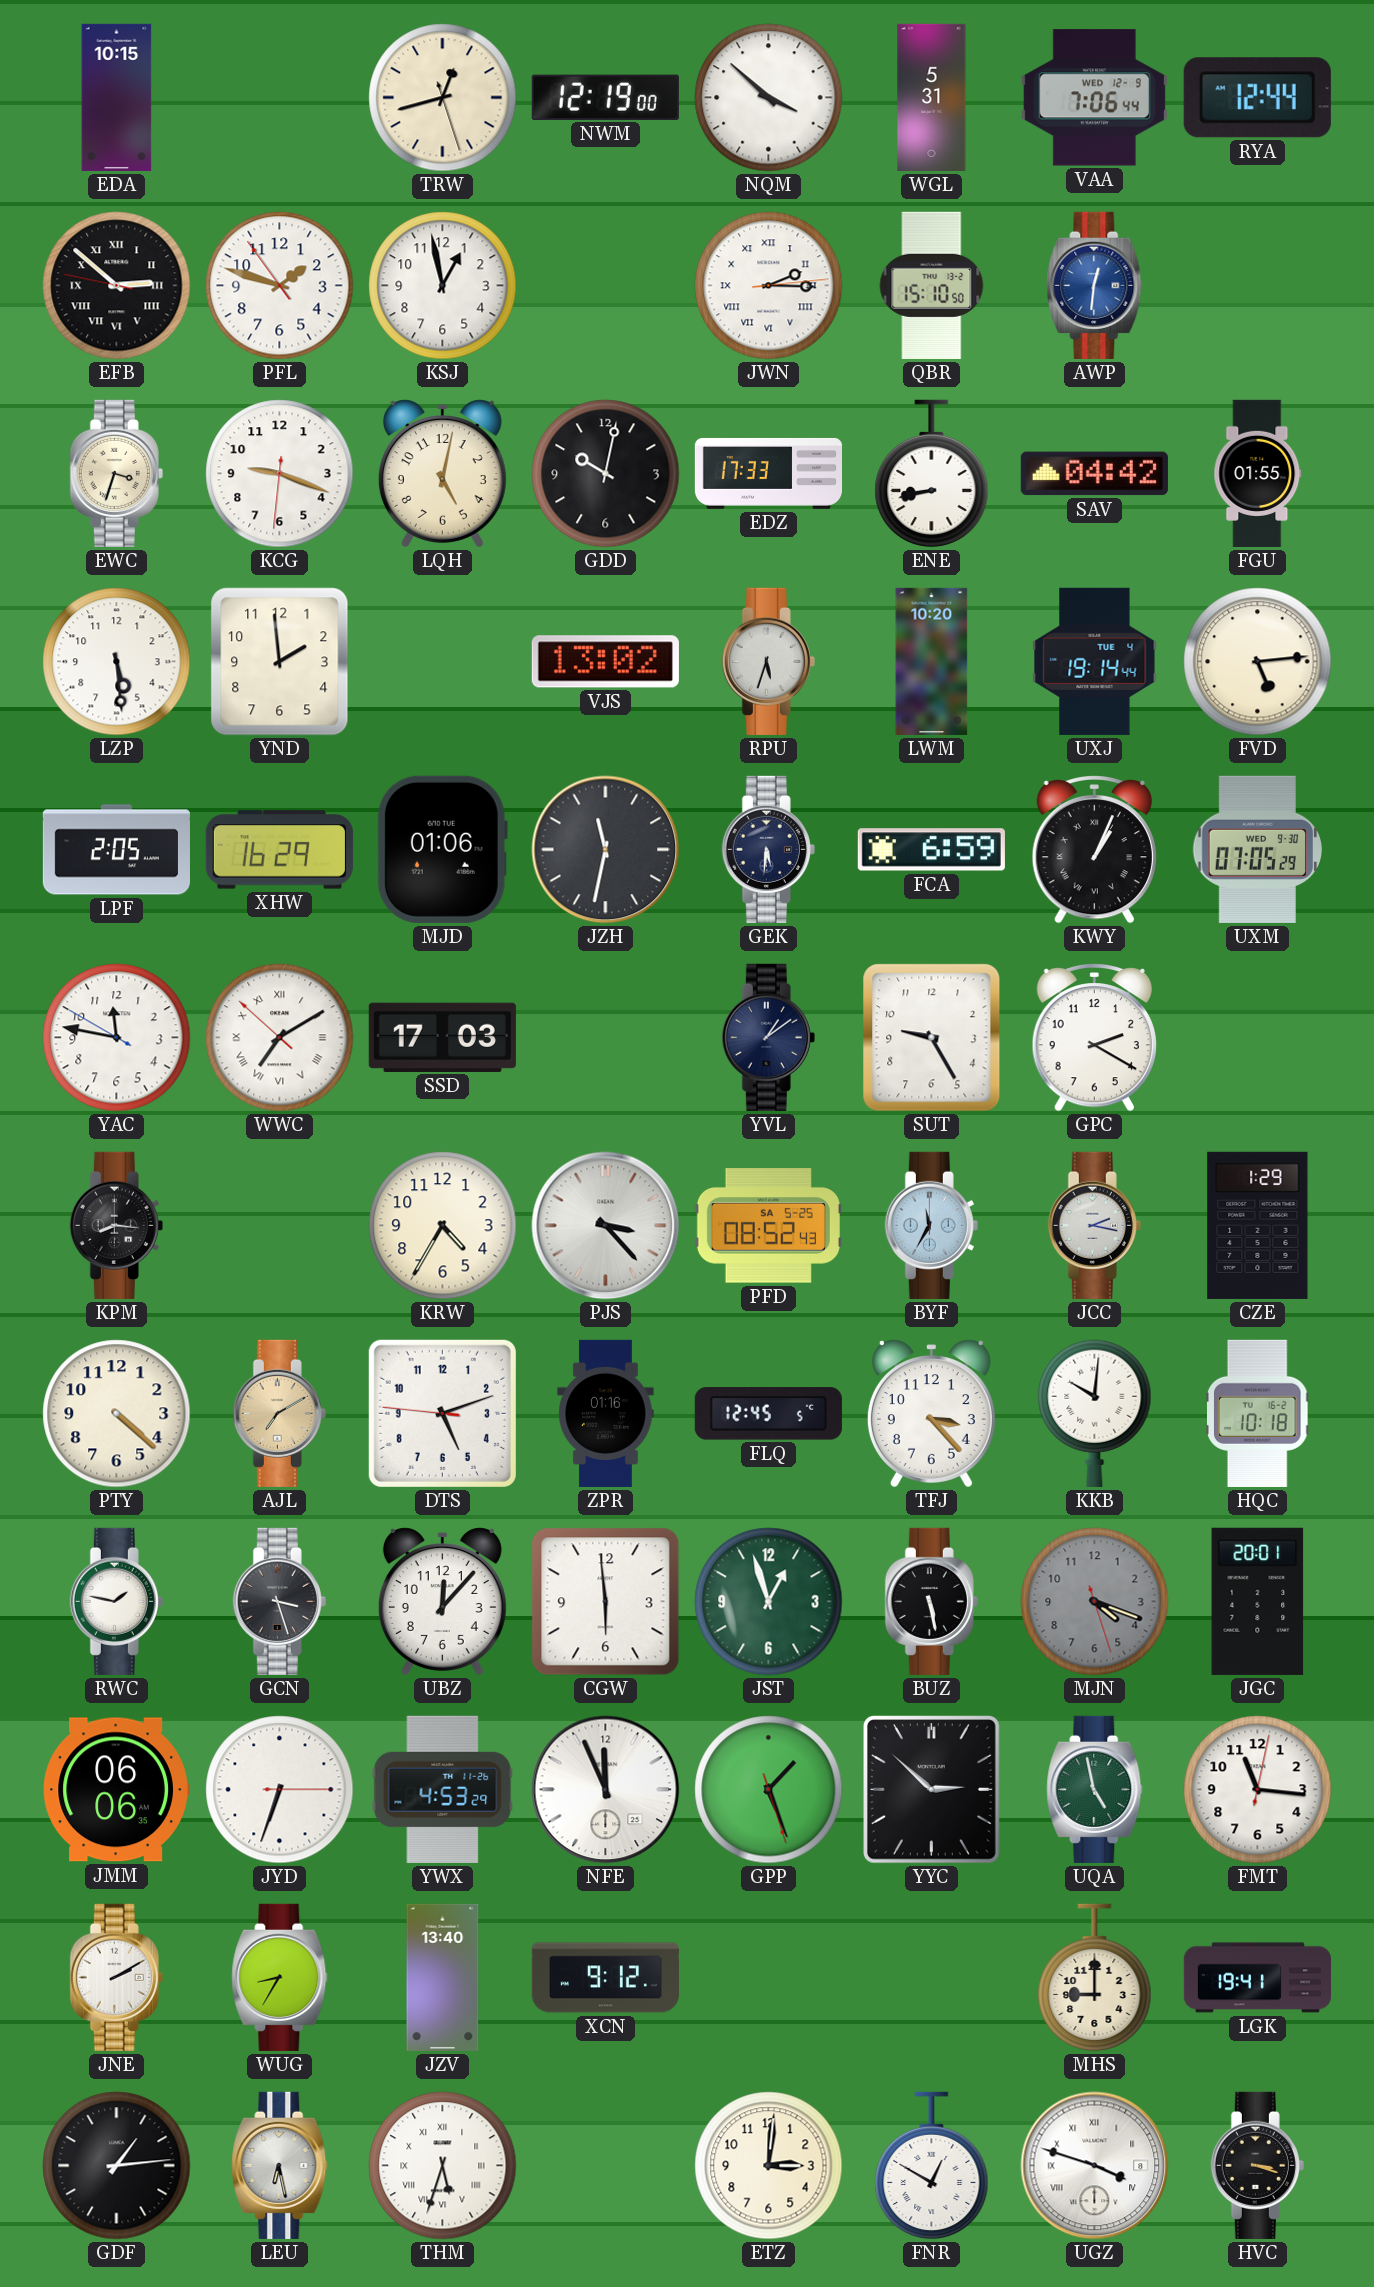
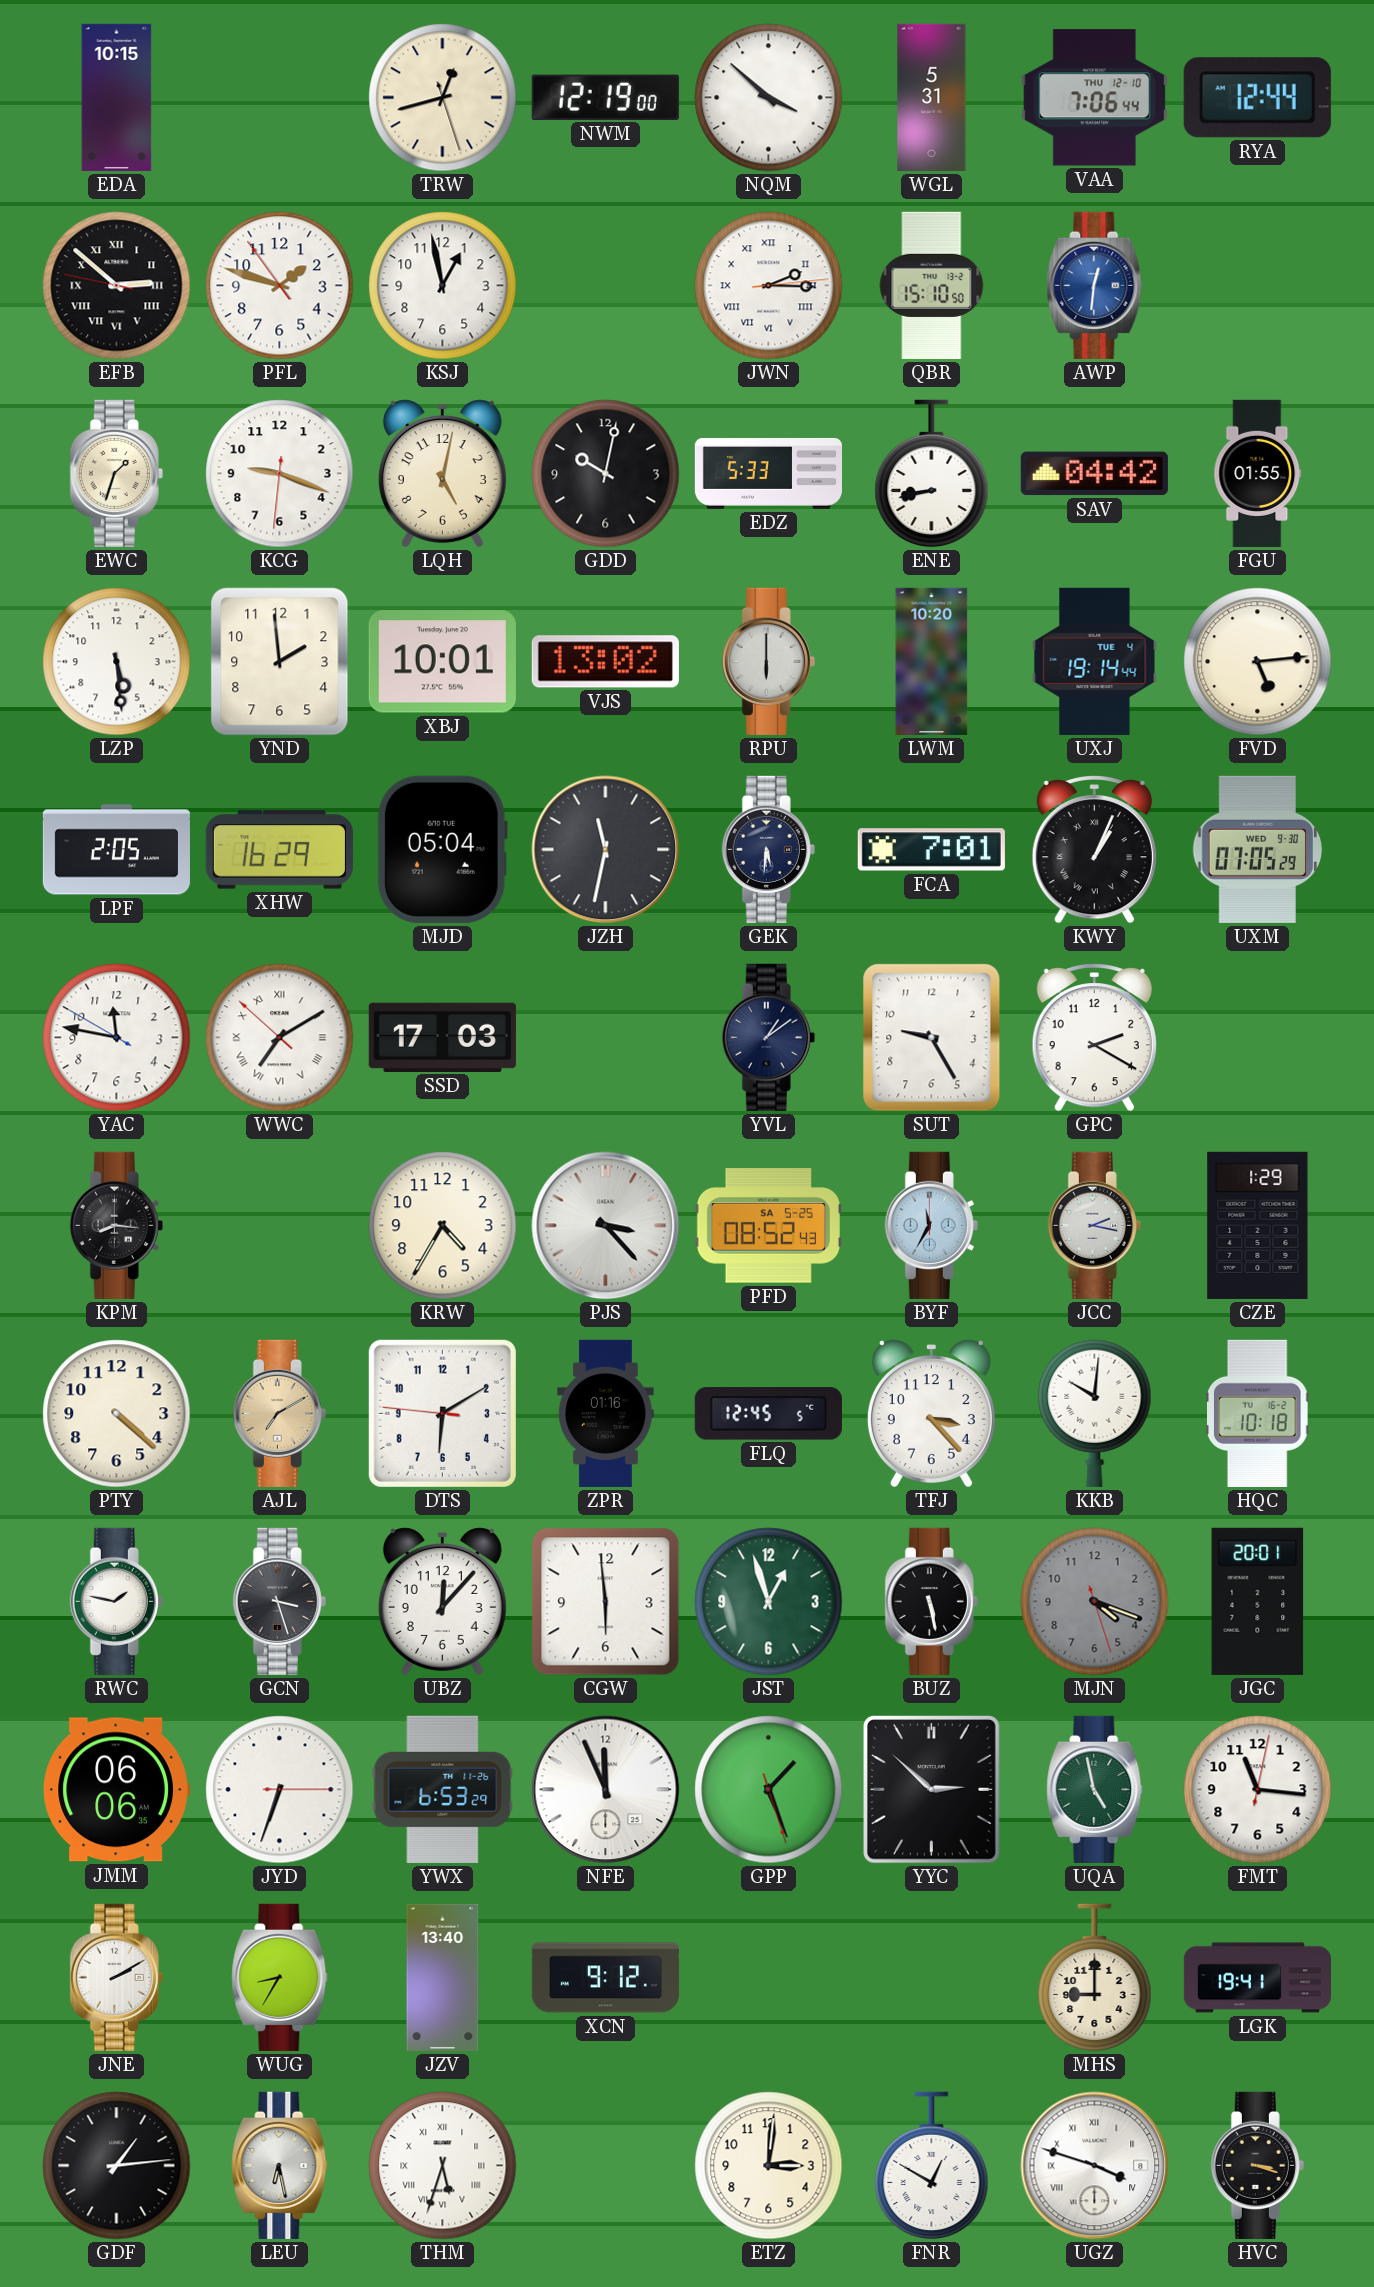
VAA date: WED 12-9 -> THU 12-10
EWC: 3:33 -> 1:33
EDZ: 17:33 -> 5:33
XBJ: none -> 10:01
RPU: 5:33 -> 6:00
MJD: 01:06 -> 05:04
FCA: 6:59 -> 7:01
DTS: 5:11 -> 6:09
YWX: 4:53 -> 6:53
